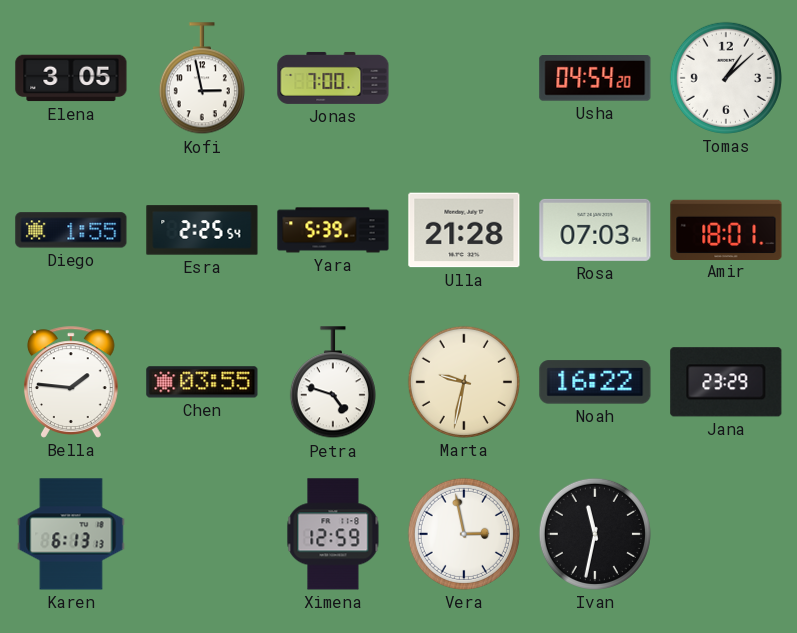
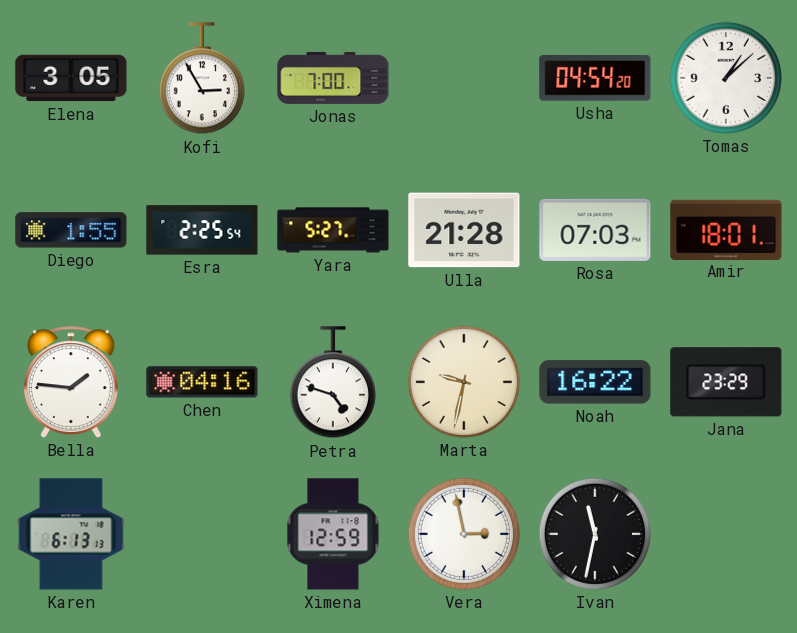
Kofi: 2:58 -> 2:55
Yara: 5:39 -> 5:27
Chen: 03:55 -> 04:16
